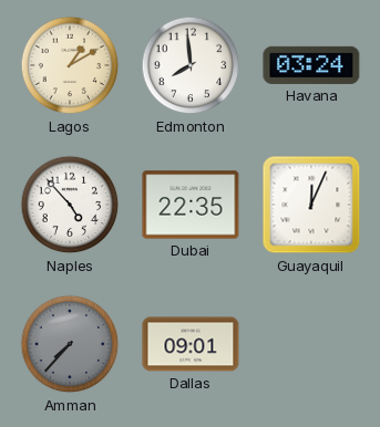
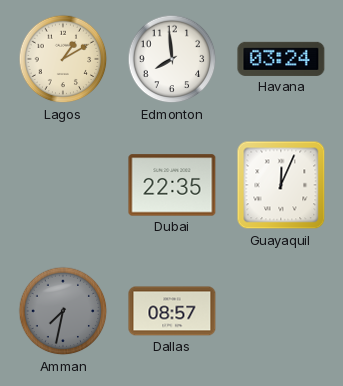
Naples: 4:53 -> none
Amman: 7:37 -> 7:32
Dallas: 09:01 -> 08:57
